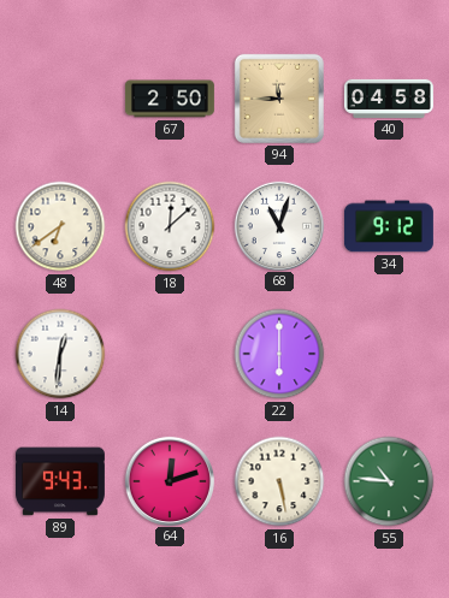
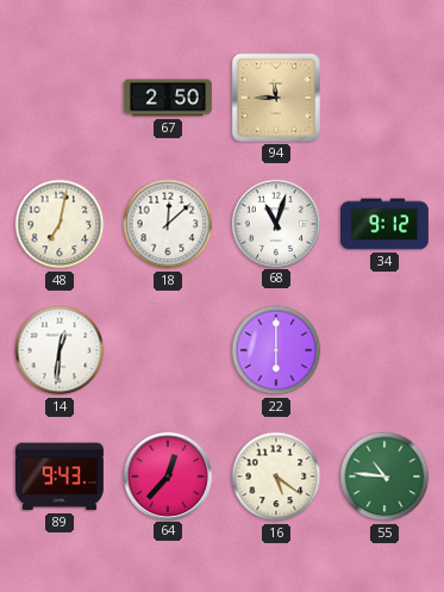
40: 04:58 -> none
48: 6:39 -> 7:02
64: 12:12 -> 12:37
16: 5:28 -> 5:21
